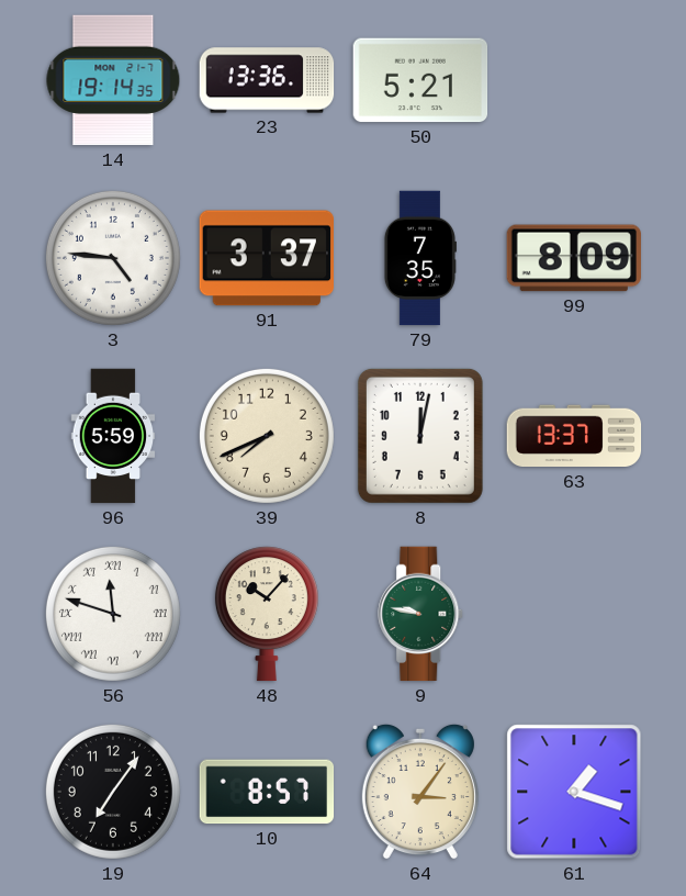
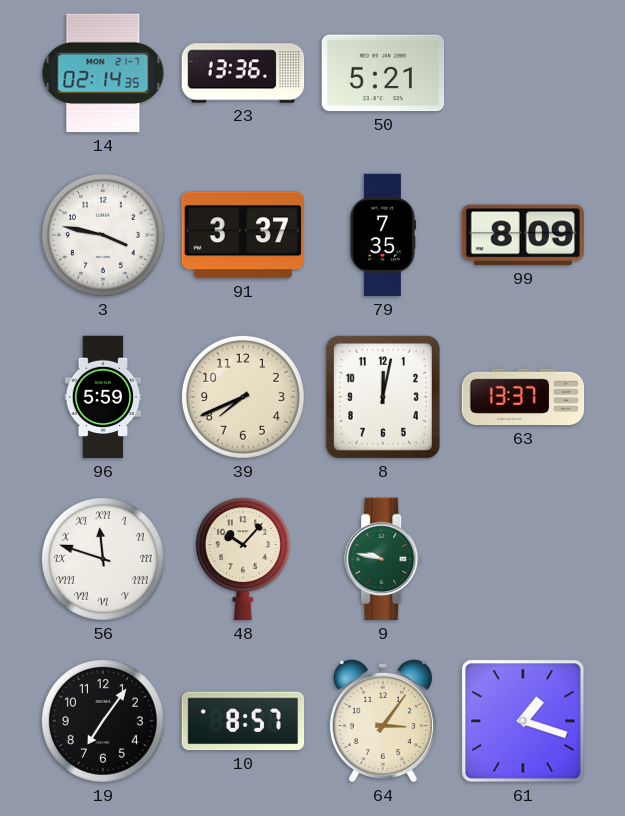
14: 19:14 -> 02:14
3: 4:46 -> 3:47
